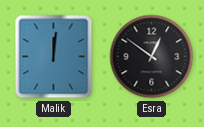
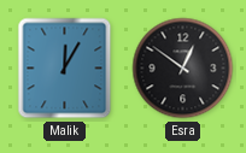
Malik: 12:01 -> 12:05
